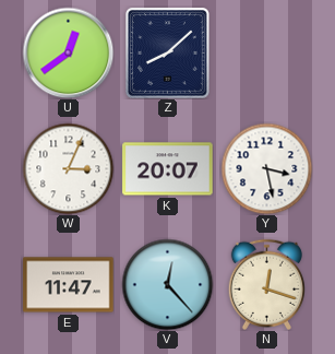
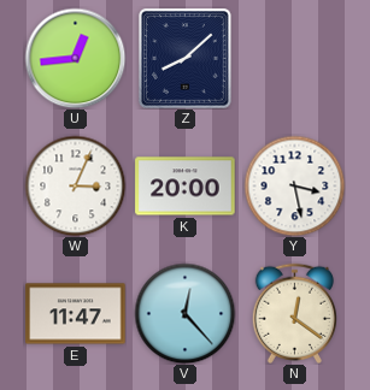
U: 12:39 -> 12:44
K: 20:07 -> 20:00
N: 12:18 -> 12:21
